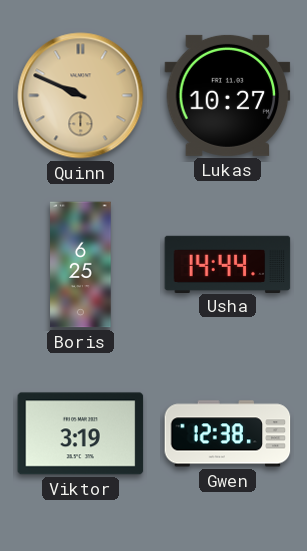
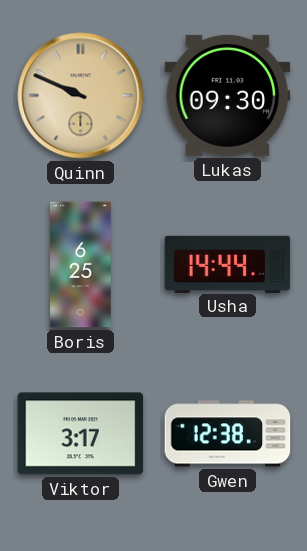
Lukas: 10:27 -> 09:30
Viktor: 3:19 -> 3:17
